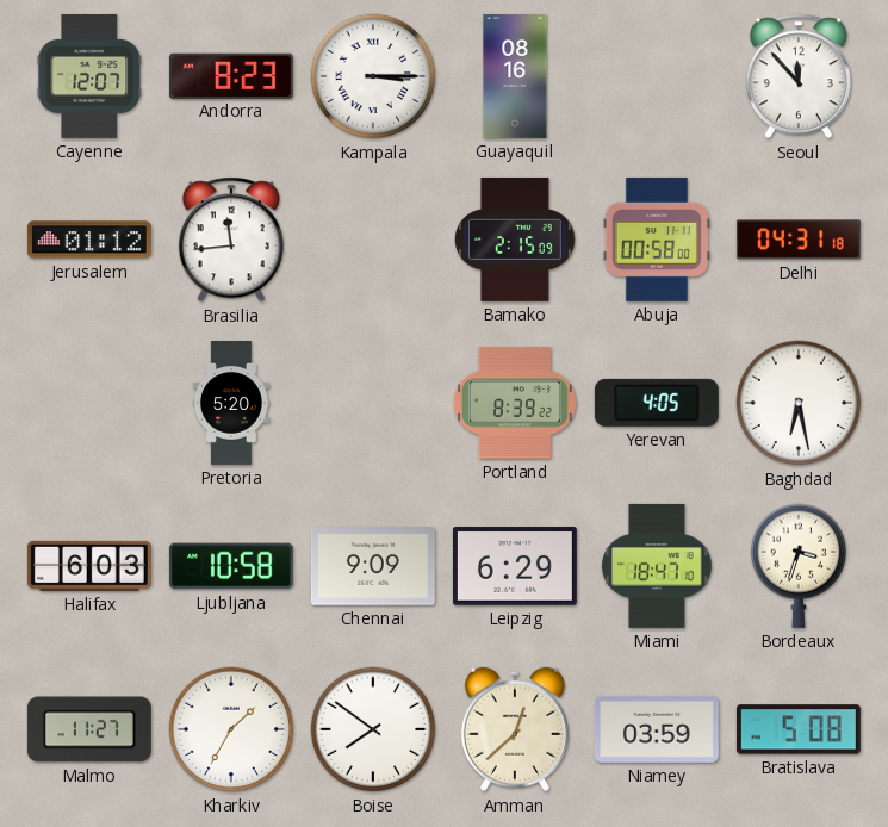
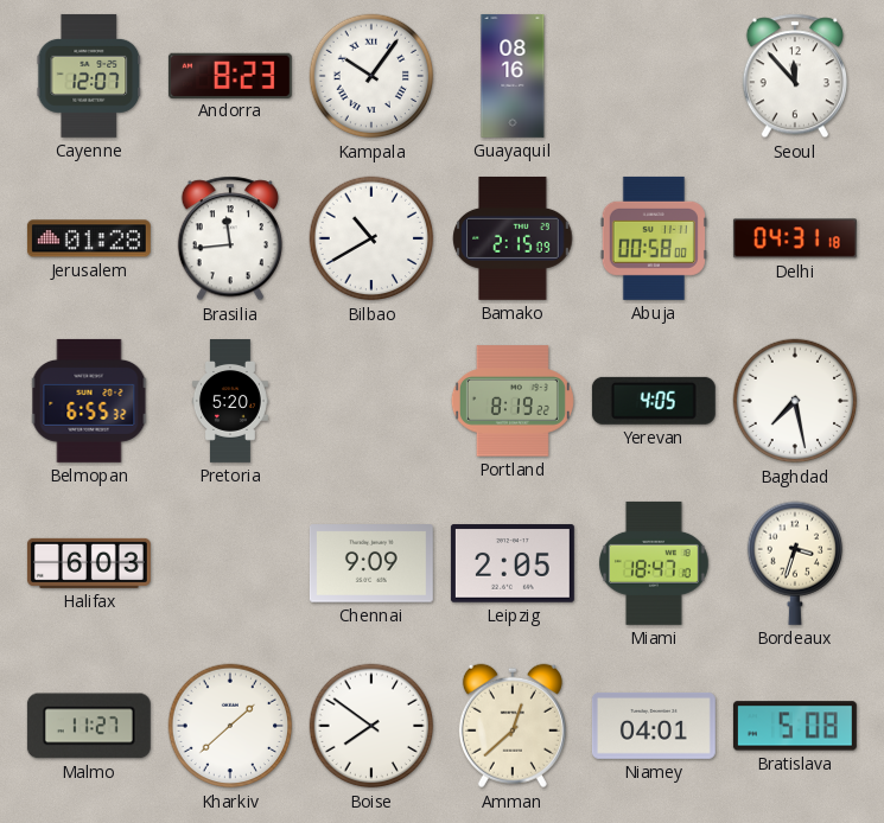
Kampala: 3:15 -> 10:06
Jerusalem: 01:12 -> 01:28
Bilbao: none -> 10:40
Belmopan: none -> 6:55
Portland: 8:39 -> 8:19
Baghdad: 6:28 -> 7:28
Ljubljana: 10:58 -> none
Leipzig: 6:29 -> 2:05
Kharkiv: 1:35 -> 1:38
Niamey: 03:59 -> 04:01
